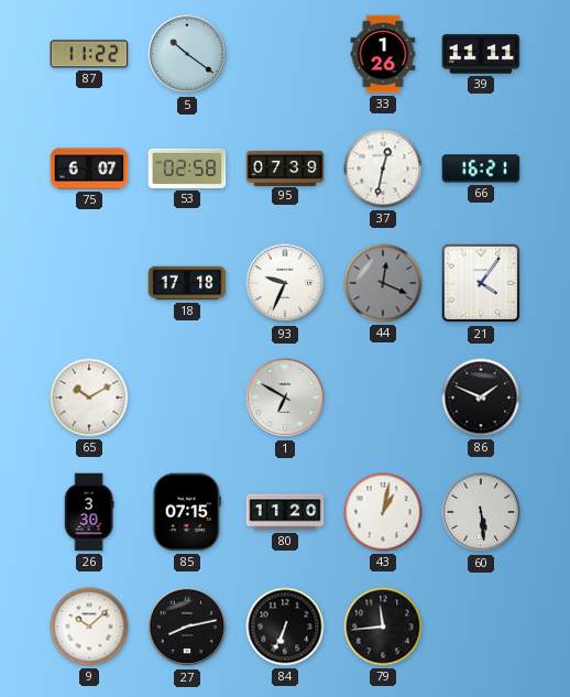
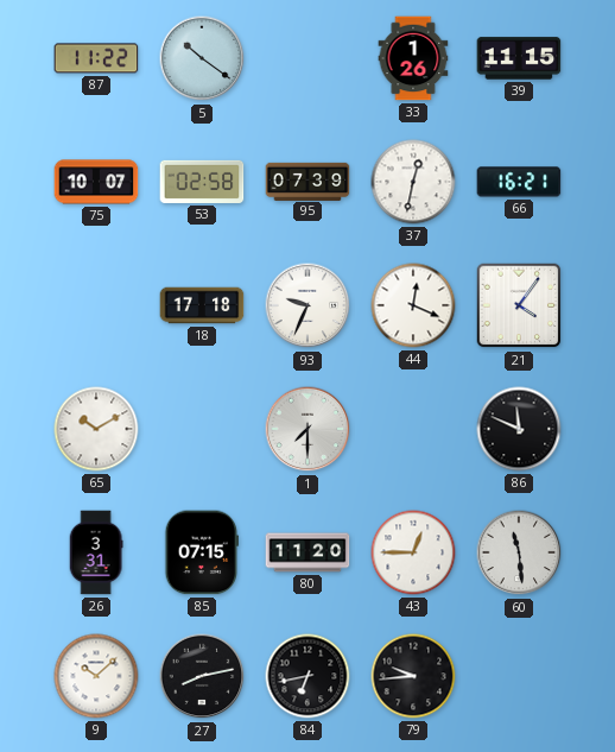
39: 11:11 -> 11:15
75: 6:07 -> 10:07
44 dial: grey -> white
1: 6:50 -> 7:30
86: 1:49 -> 11:49
26: 3:30 -> 3:31
43: 1:02 -> 12:45
60: 5:29 -> 11:29
84: 6:34 -> 6:43
79: 11:44 -> 9:44
